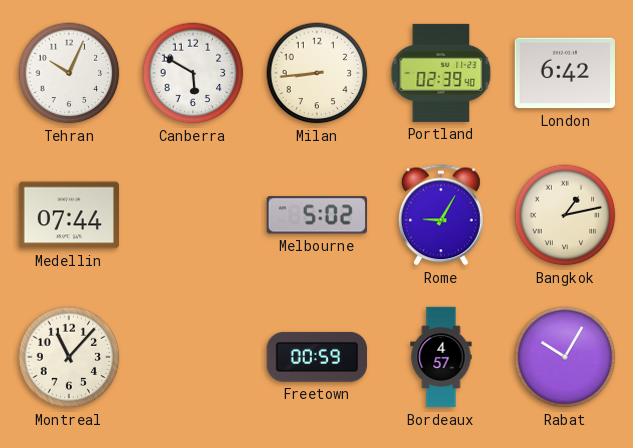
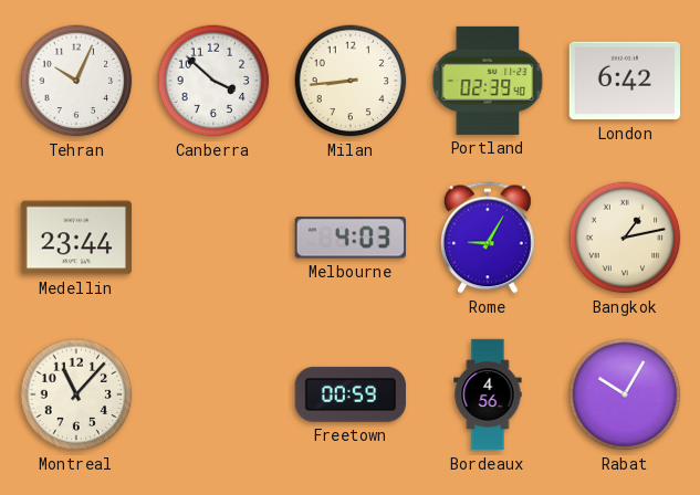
Canberra: 5:50 -> 3:52
Medellin: 07:44 -> 23:44
Melbourne: 5:02 -> 4:03
Bordeaux: 4:57 -> 4:56
